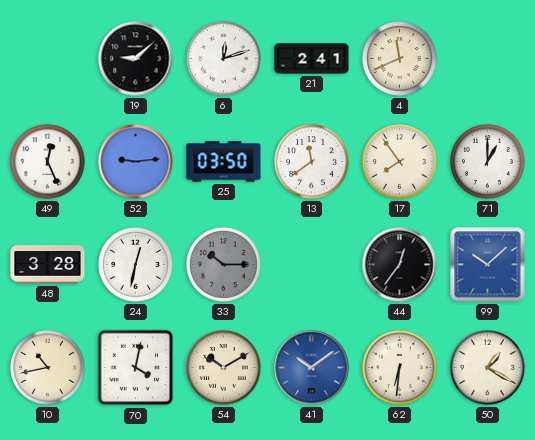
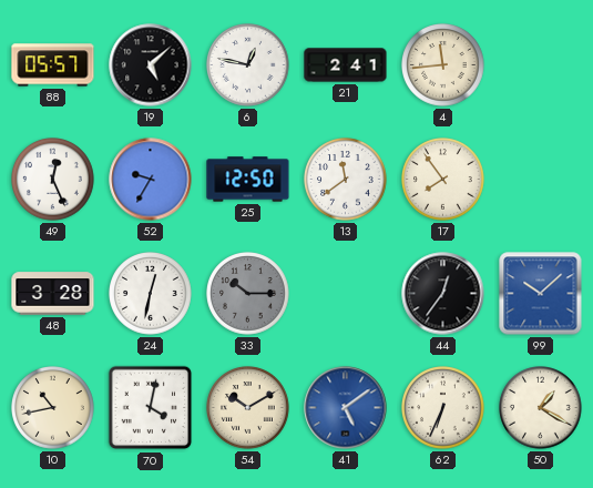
88: none -> 05:57
19: 9:08 -> 5:08
6: 12:12 -> 12:47
4: 11:41 -> 11:44
52: 9:14 -> 9:35
25: 03:50 -> 12:50
71: 1:00 -> none
41: 10:09 -> 5:09
62: 6:31 -> 6:34
